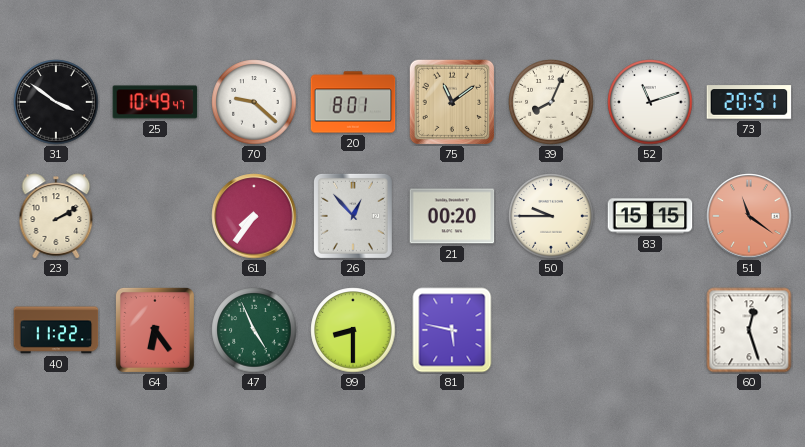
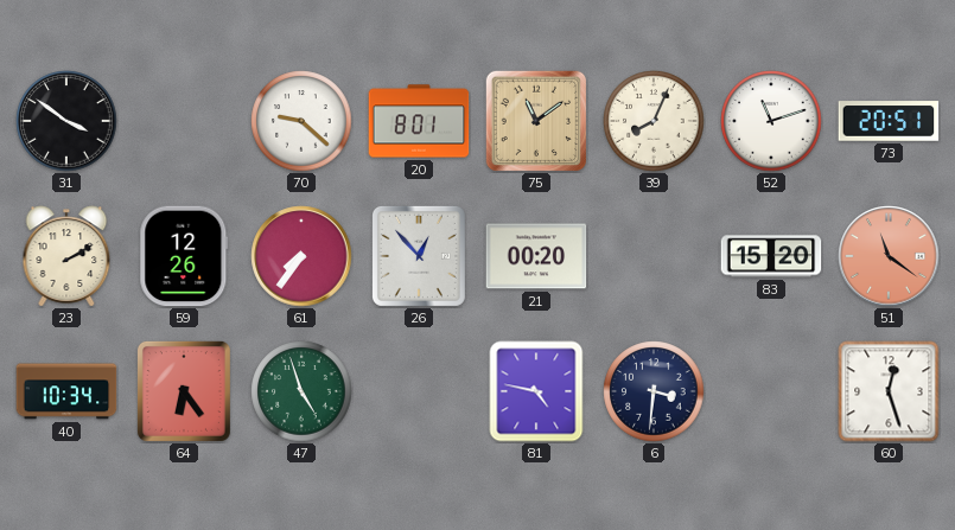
25: 10:49 -> none
59: none -> 12:26
50: 9:45 -> none
83: 15:15 -> 15:20
40: 11:22 -> 10:34
47: 4:56 -> 4:57
99: 8:30 -> none
81: 5:47 -> 4:47
6: none -> 3:31
